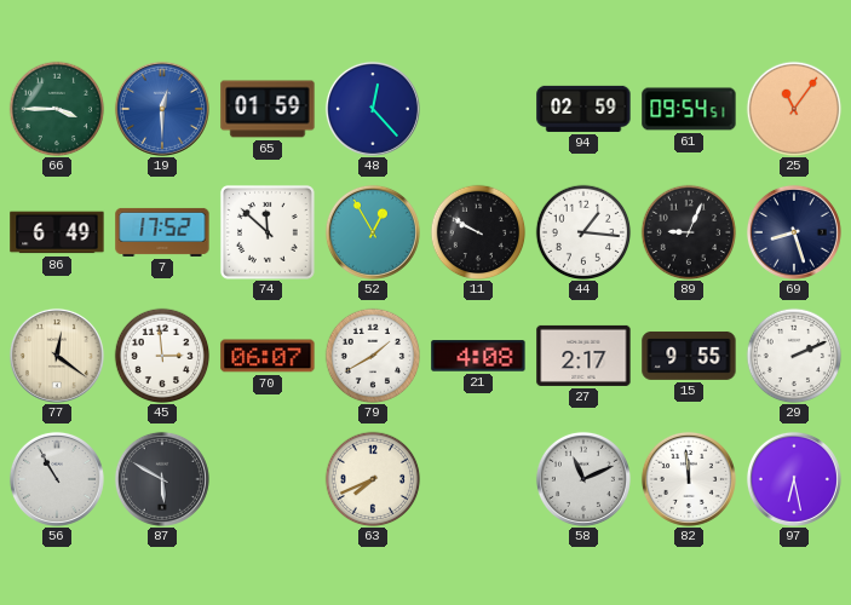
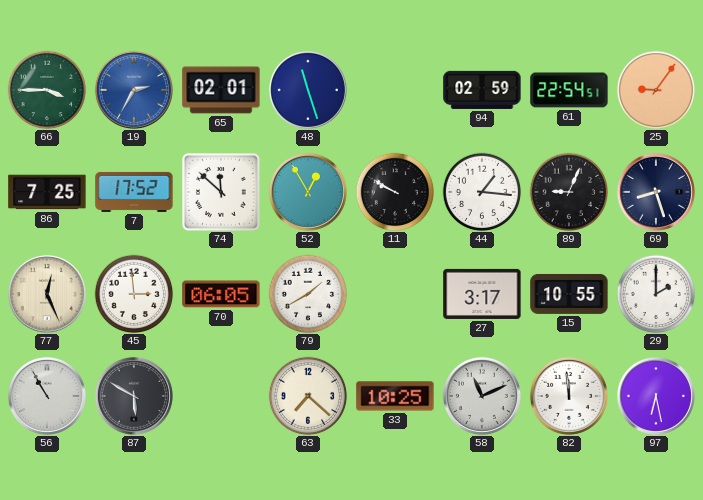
19: 12:30 -> 2:35
65: 01:59 -> 02:01
48: 12:23 -> 11:27
61: 09:54 -> 22:54
25: 11:06 -> 9:06
86: 6:49 -> 7:25
77: 12:21 -> 12:26
70: 06:07 -> 06:05
21: 4:08 -> none
27: 2:17 -> 3:17
15: 9:55 -> 10:55
29: 2:11 -> 2:00
63: 7:41 -> 7:22
33: none -> 10:25
